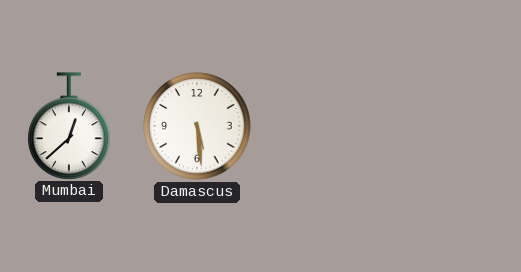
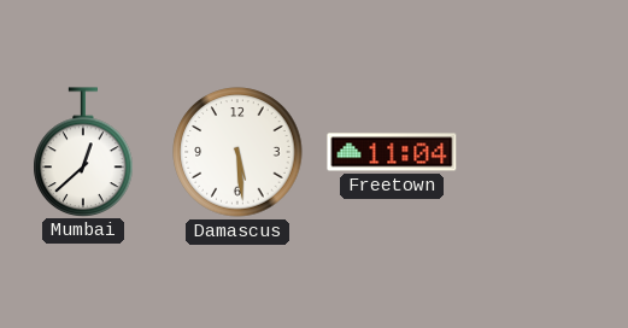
Freetown: none -> 11:04
